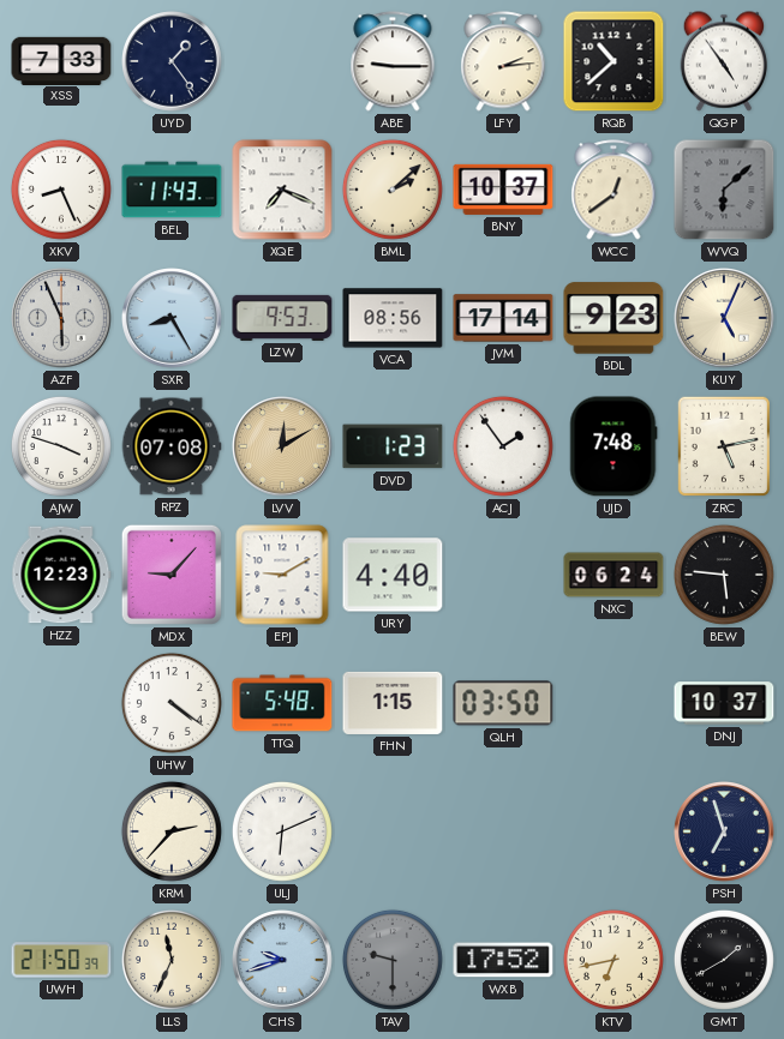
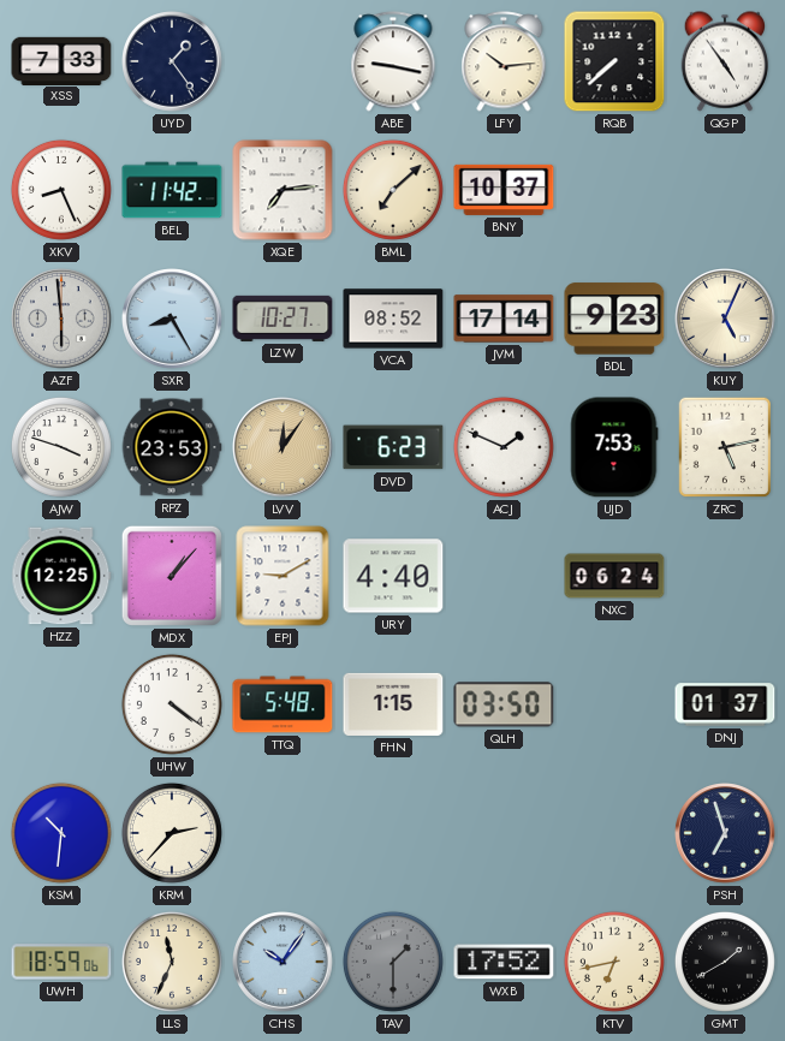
ABE: 9:15 -> 9:17
LFY: 2:14 -> 10:14
RQB: 10:38 -> 7:38
BEL: 11:43 -> 11:42
XQE: 7:19 -> 7:14
BML: 2:08 -> 7:08
WCC: 12:39 -> none
WVQ: 6:08 -> none
AZF: 5:56 -> 5:59
LZW: 9:53 -> 10:27
VCA: 08:56 -> 08:52
RPZ: 07:08 -> 23:53
LVV: 12:10 -> 12:06
DVD: 1:23 -> 6:23
ACJ: 1:54 -> 1:49
UJD: 7:48 -> 7:53
HZZ: 12:23 -> 12:25
MDX: 9:07 -> 1:07
BEW: 5:46 -> none
DNJ: 10:37 -> 01:37
KSM: none -> 10:31
ULJ: 6:11 -> none
UWH: 21:50 -> 18:59
CHS: 9:42 -> 10:06
TAV: 9:30 -> 1:30
